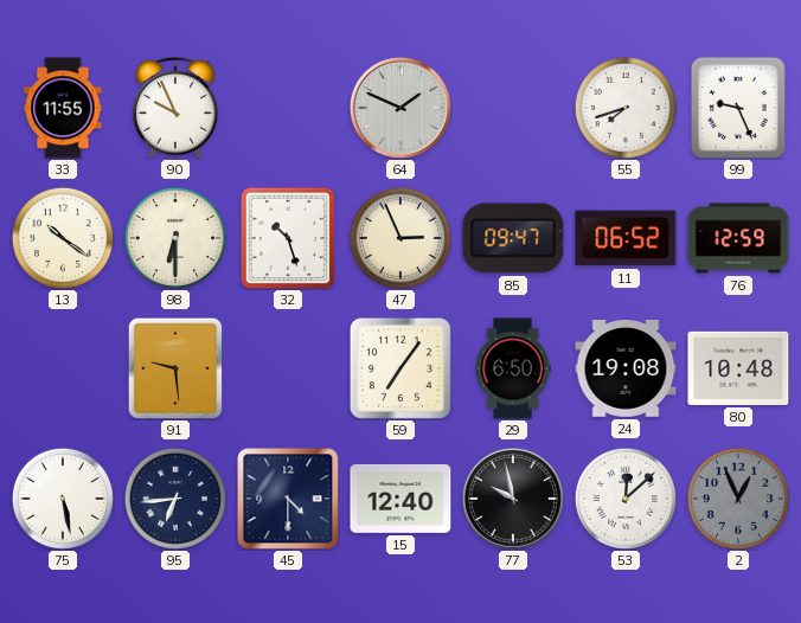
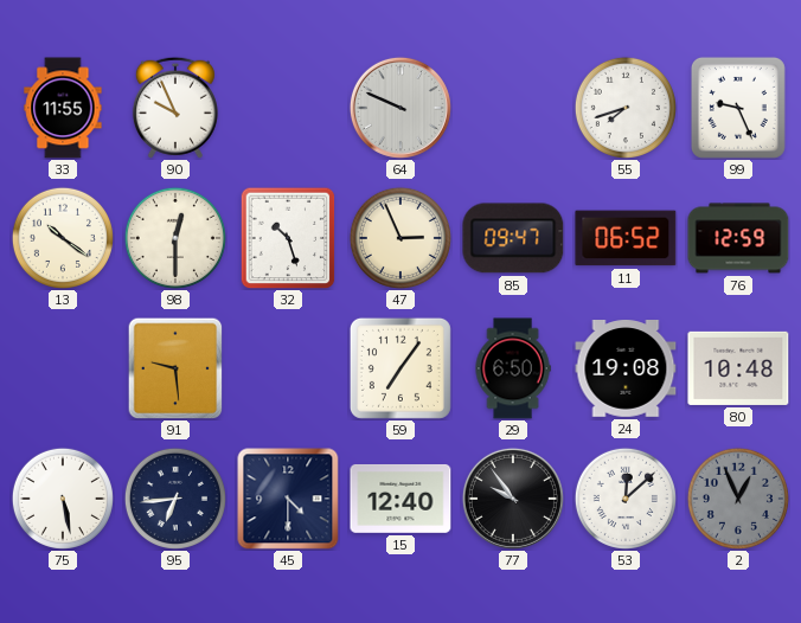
64: 1:49 -> 9:49
98: 6:30 -> 12:30
77: 9:58 -> 9:54
